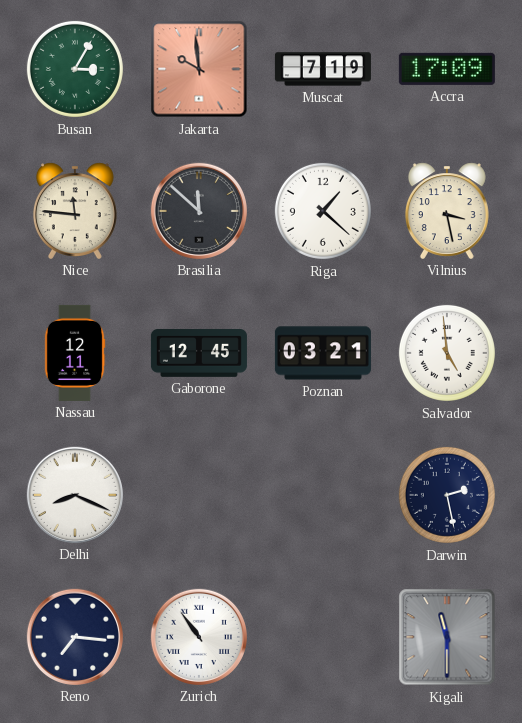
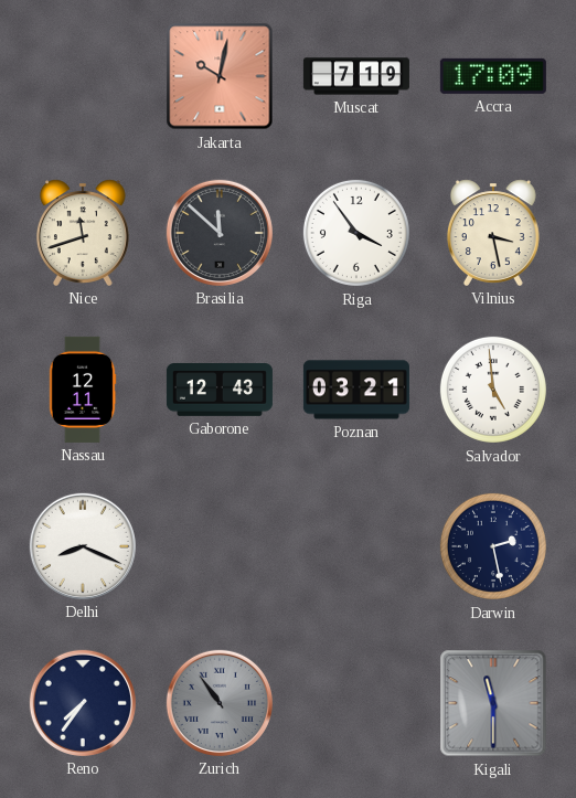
Busan: 3:05 -> none
Jakarta: 9:59 -> 10:02
Nice: 11:46 -> 11:42
Riga: 1:22 -> 3:54
Gaborone: 12:45 -> 12:43
Reno: 7:16 -> 7:36
Zurich dial: white -> grey
